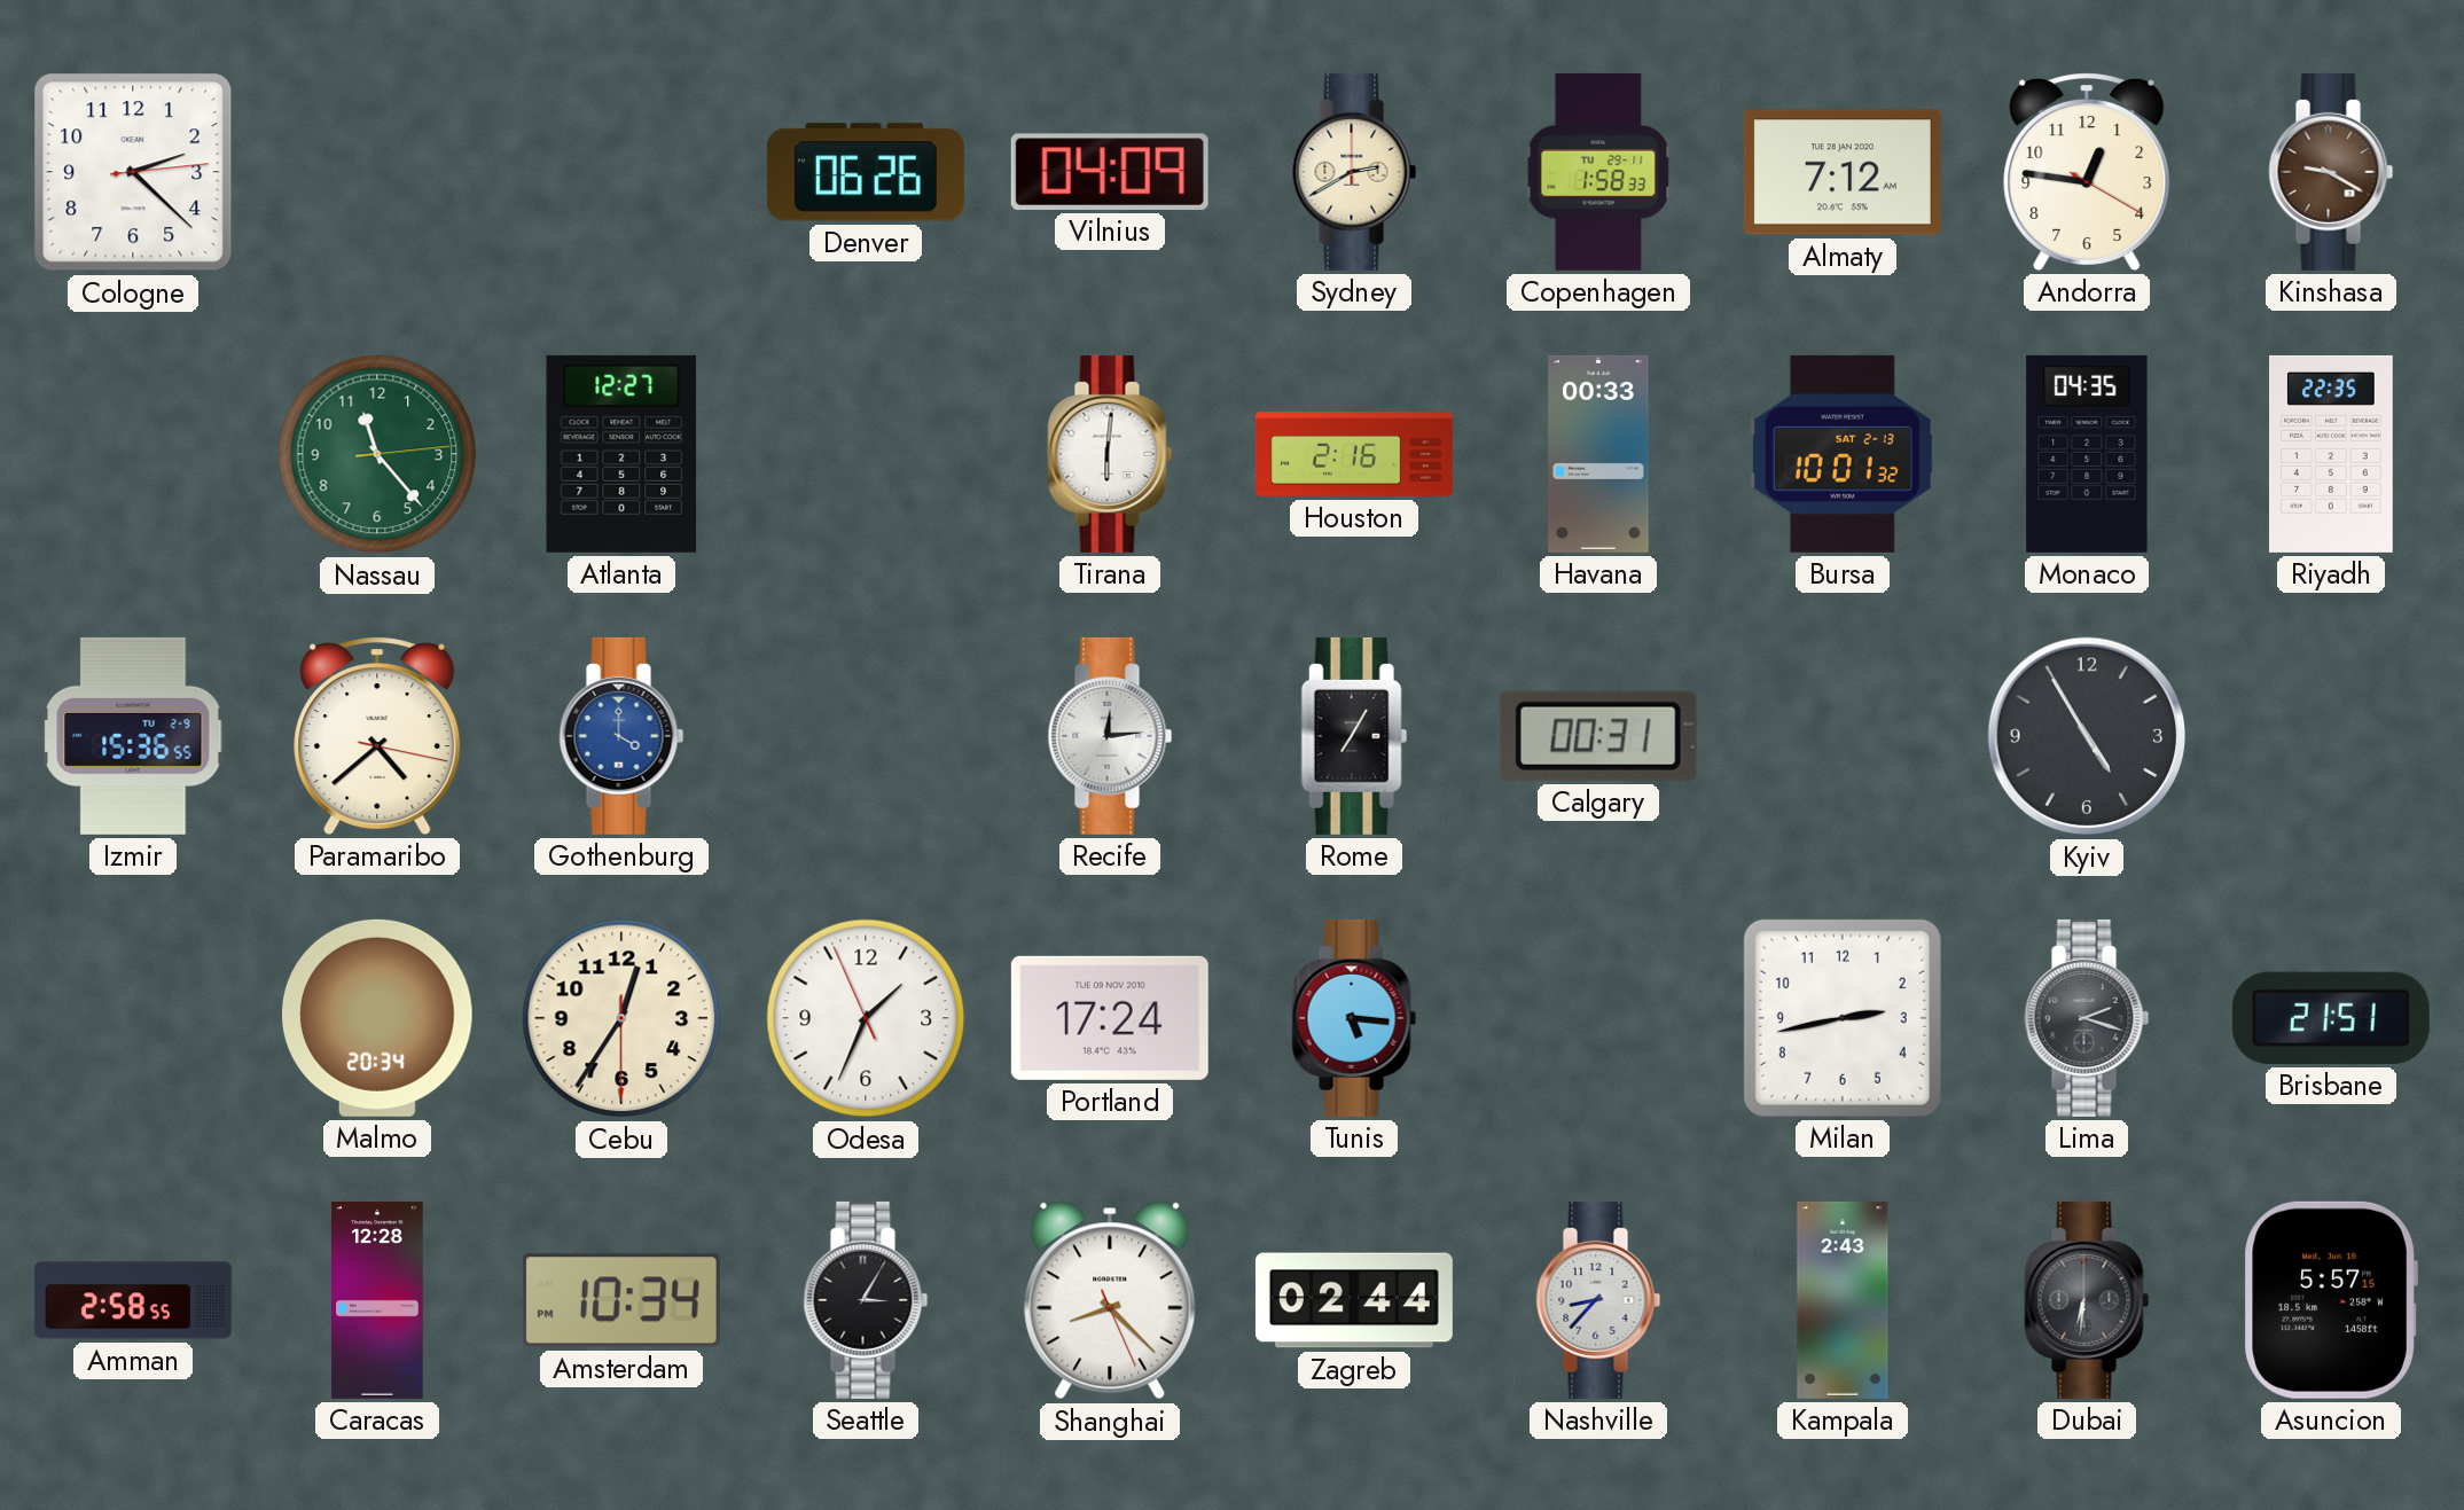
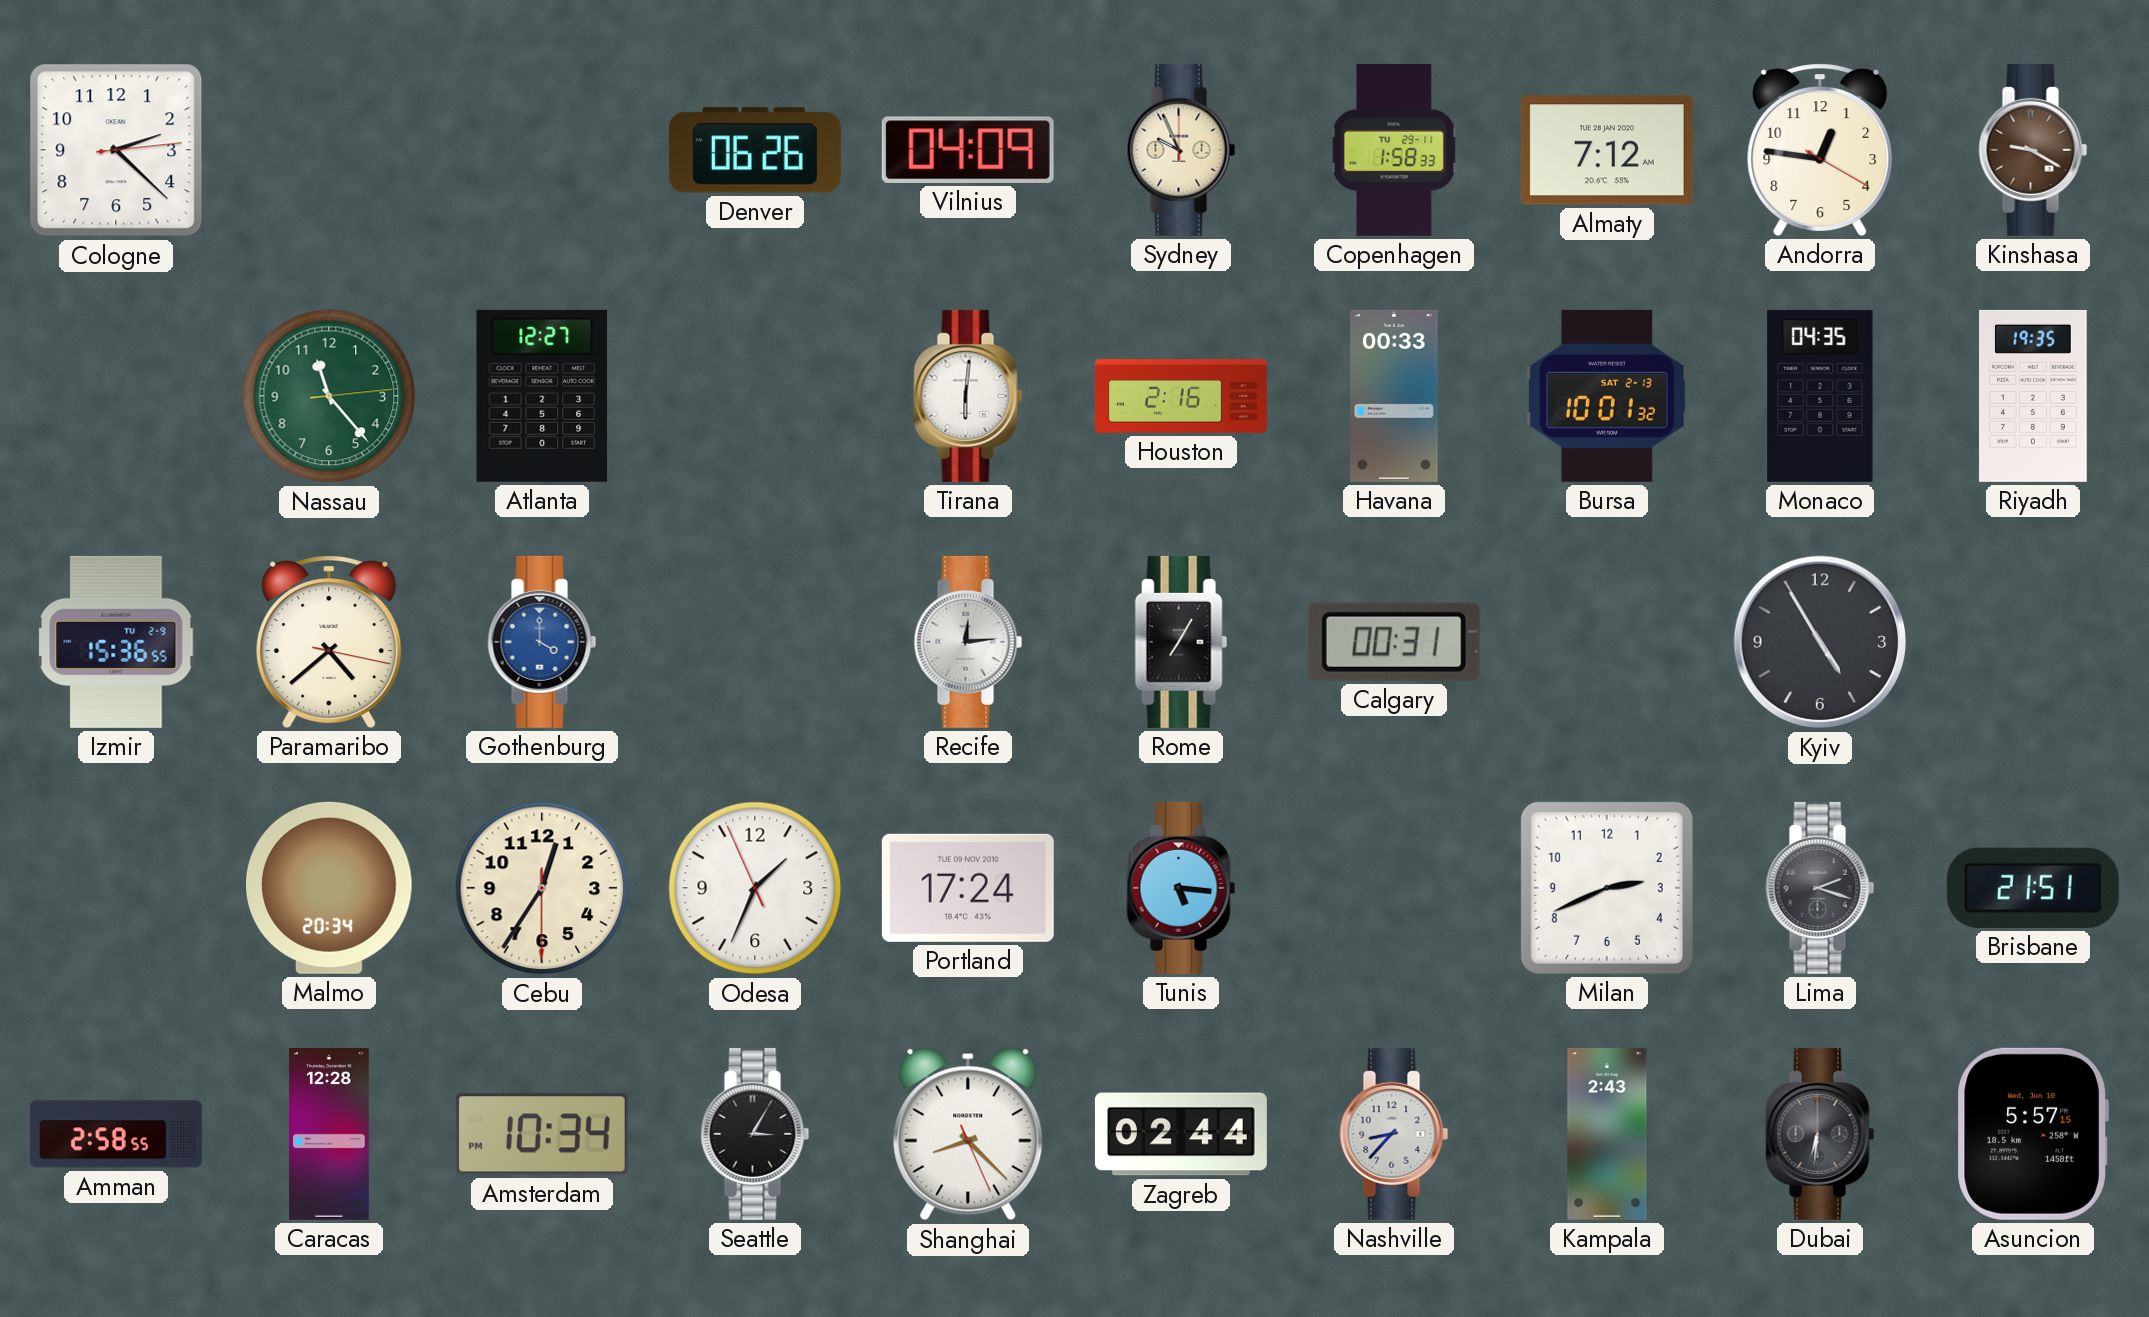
Sydney: 2:40 -> 9:56
Riyadh: 22:35 -> 19:35
Milan: 2:43 -> 2:41
